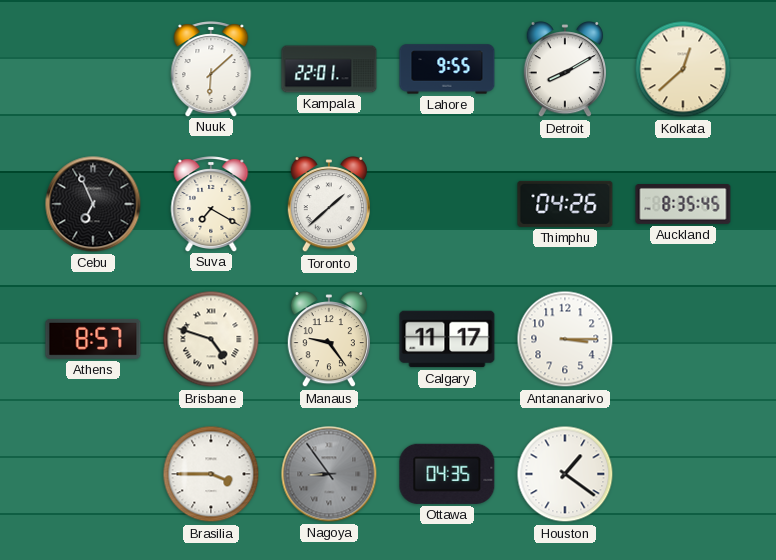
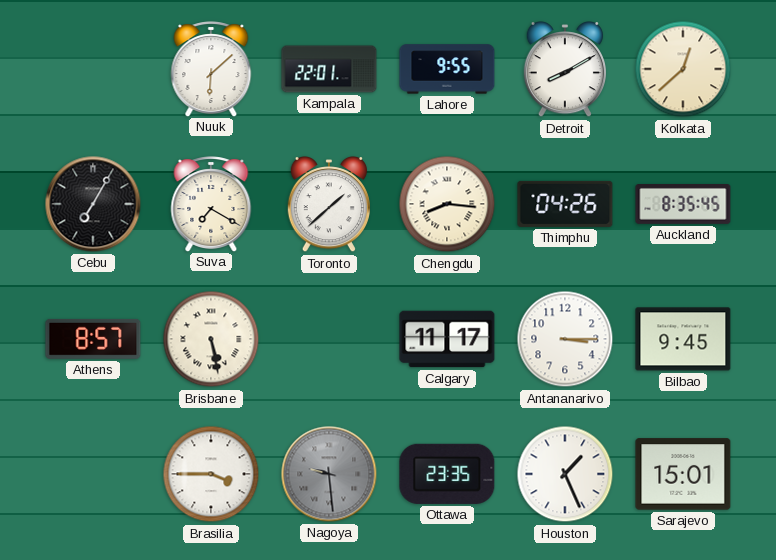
Cebu: 6:56 -> 7:05
Chengdu: none -> 8:16
Brisbane: 4:48 -> 5:28
Manaus: 9:24 -> none
Bilbao: none -> 9:45
Nagoya: 8:54 -> 9:29
Ottawa: 04:35 -> 23:35
Houston: 1:21 -> 1:26
Sarajevo: none -> 15:01
